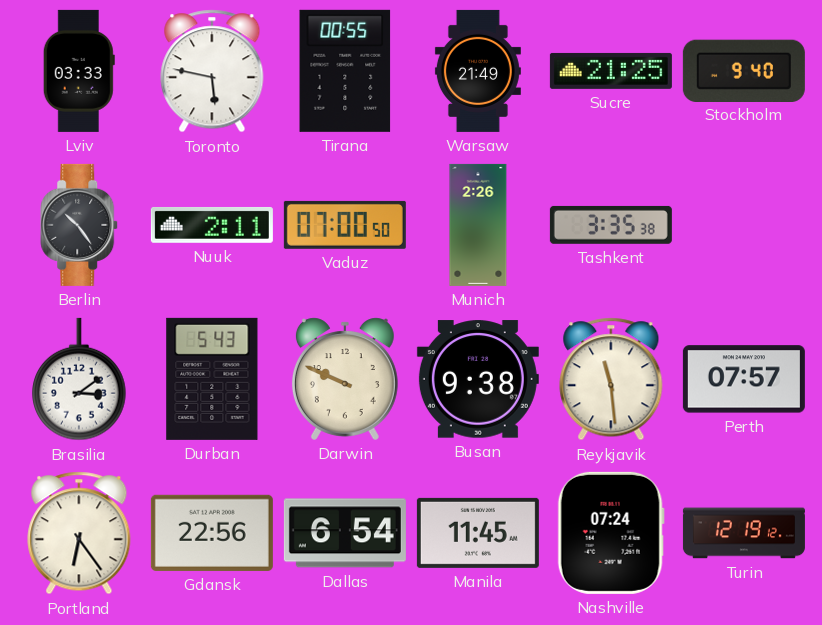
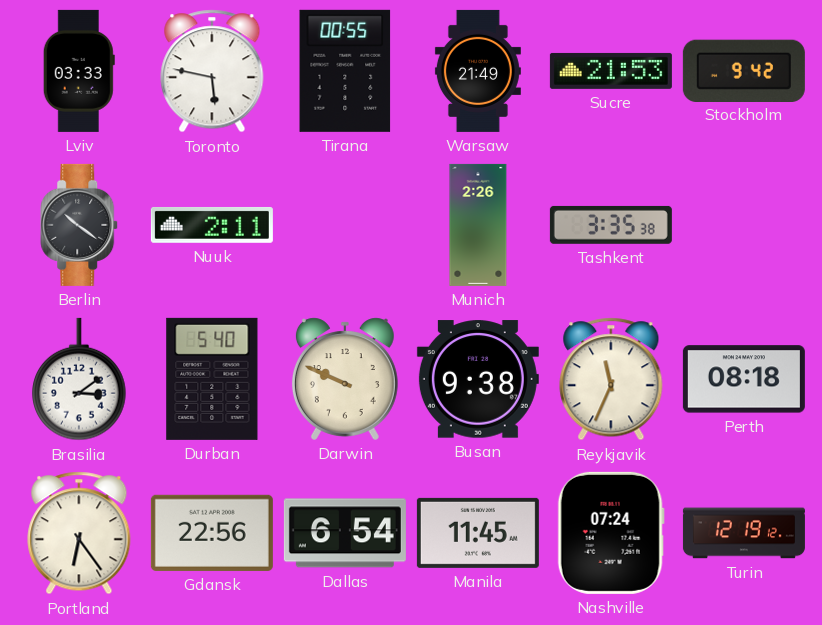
Sucre: 21:25 -> 21:53
Stockholm: 9:40 -> 9:42
Berlin: 10:24 -> 10:21
Vaduz: 07:00 -> none
Durban: 5:43 -> 5:40
Reykjavik: 11:29 -> 11:34
Perth: 07:57 -> 08:18
